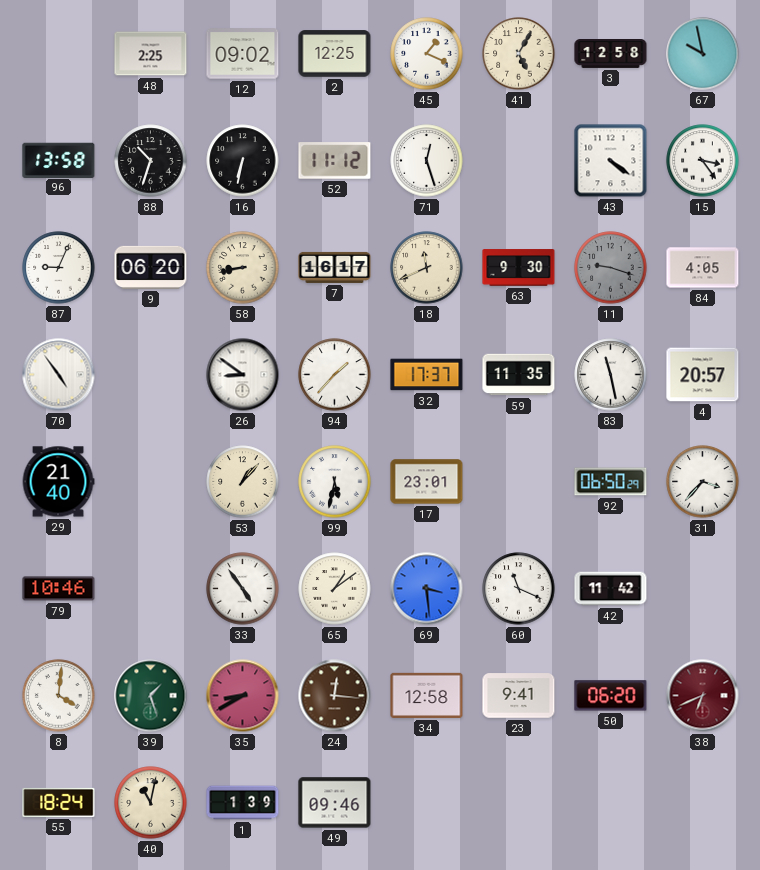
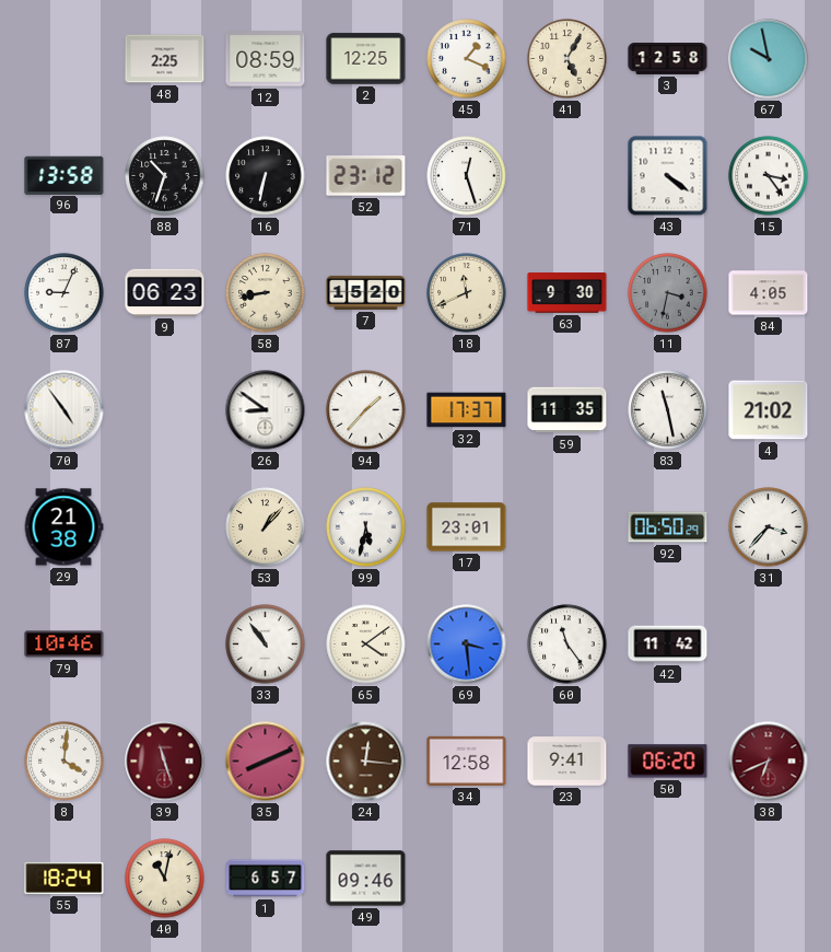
12: 09:02 -> 08:59
52: 11:12 -> 23:12
9: 06:20 -> 06:23
7: 16:17 -> 15:20
11: 9:18 -> 3:32
4: 20:57 -> 21:02
29: 21:40 -> 21:38
33: 4:54 -> 10:54
65: 1:09 -> 4:09
60: 11:19 -> 11:24
39: 1:27 -> 11:27
39 dial: green -> burgundy
35: 8:40 -> 8:11
1: 1:39 -> 6:57
